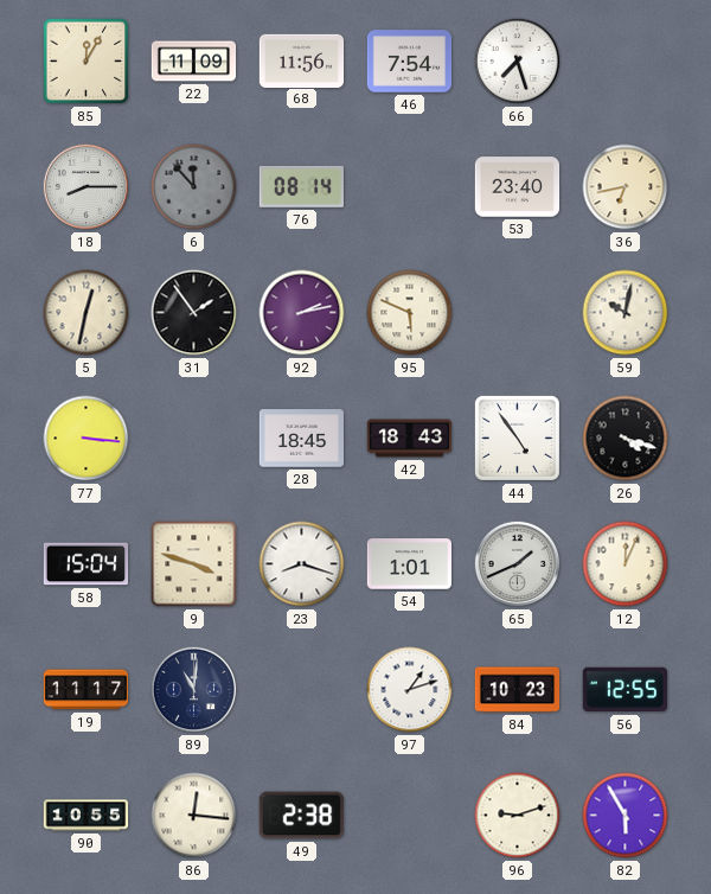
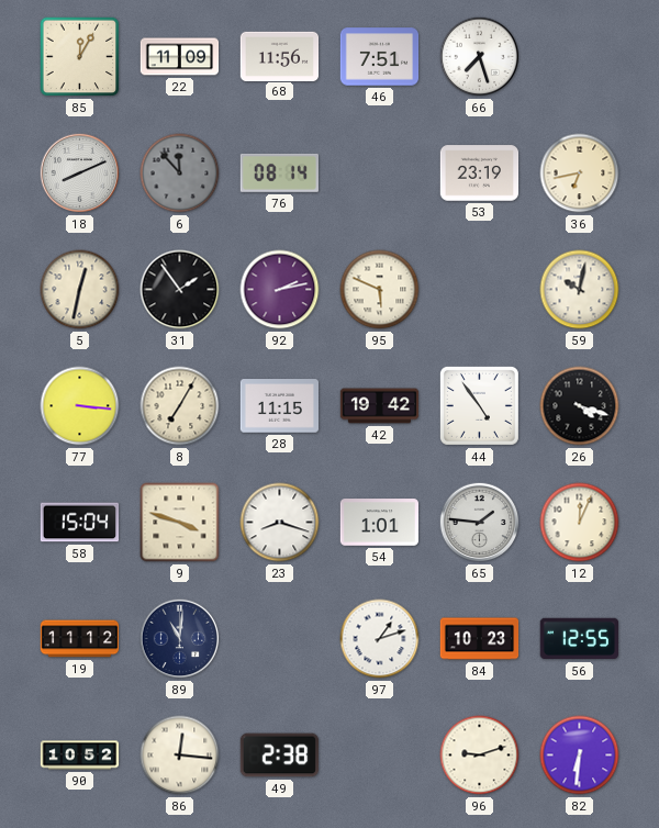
46: 7:54 -> 7:51
18: 8:15 -> 8:11
53: 23:40 -> 23:19
8: none -> 7:05
28: 18:45 -> 11:15
42: 18:43 -> 19:42
65: 1:41 -> 1:46
19: 11:17 -> 11:12
90: 10:55 -> 10:52
82: 5:55 -> 6:31
